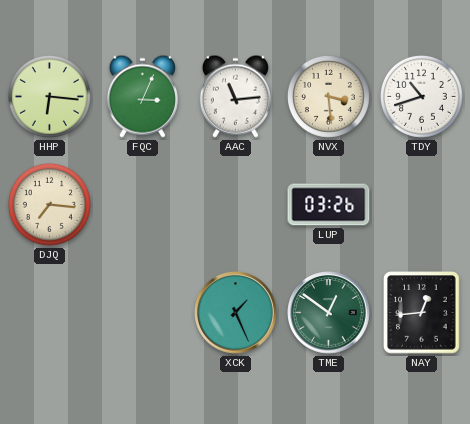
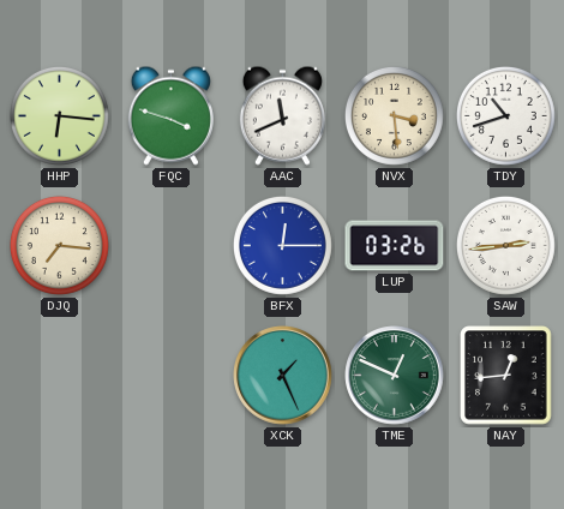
FQC: 3:04 -> 3:48
AAC: 11:14 -> 11:41
BFX: none -> 12:15
SAW: none -> 2:44
TME: 12:51 -> 12:49
